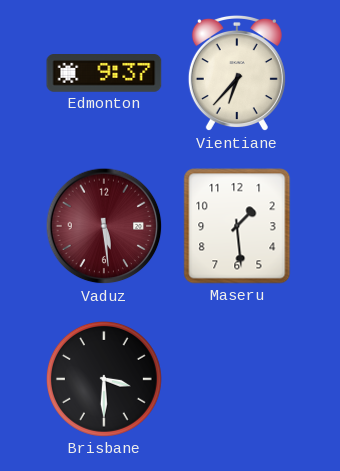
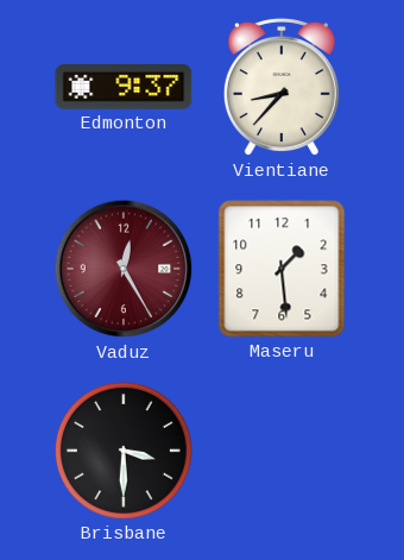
Vientiane: 6:37 -> 8:37
Vaduz: 5:29 -> 12:25
